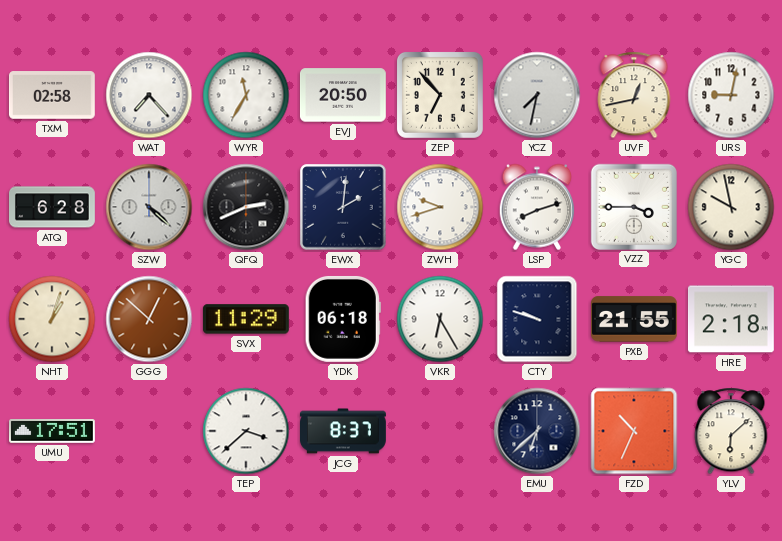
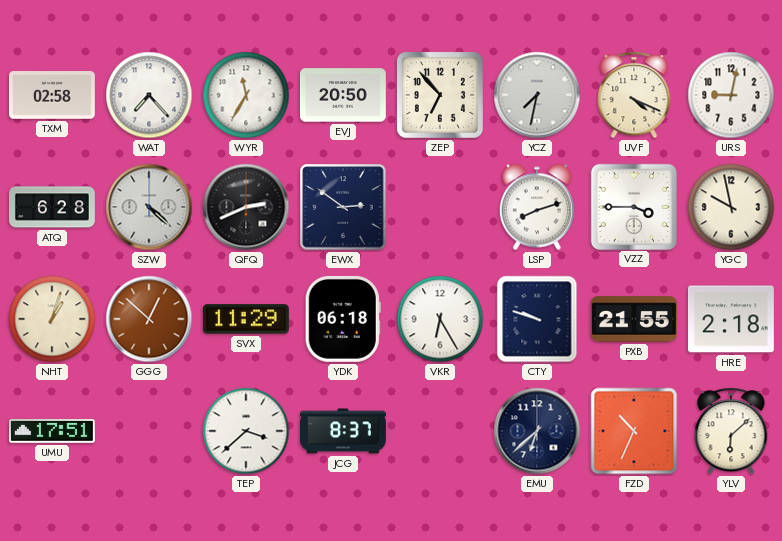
UVF: 12:43 -> 4:19
EWX: 2:01 -> 2:51
ZWH: 9:42 -> none
